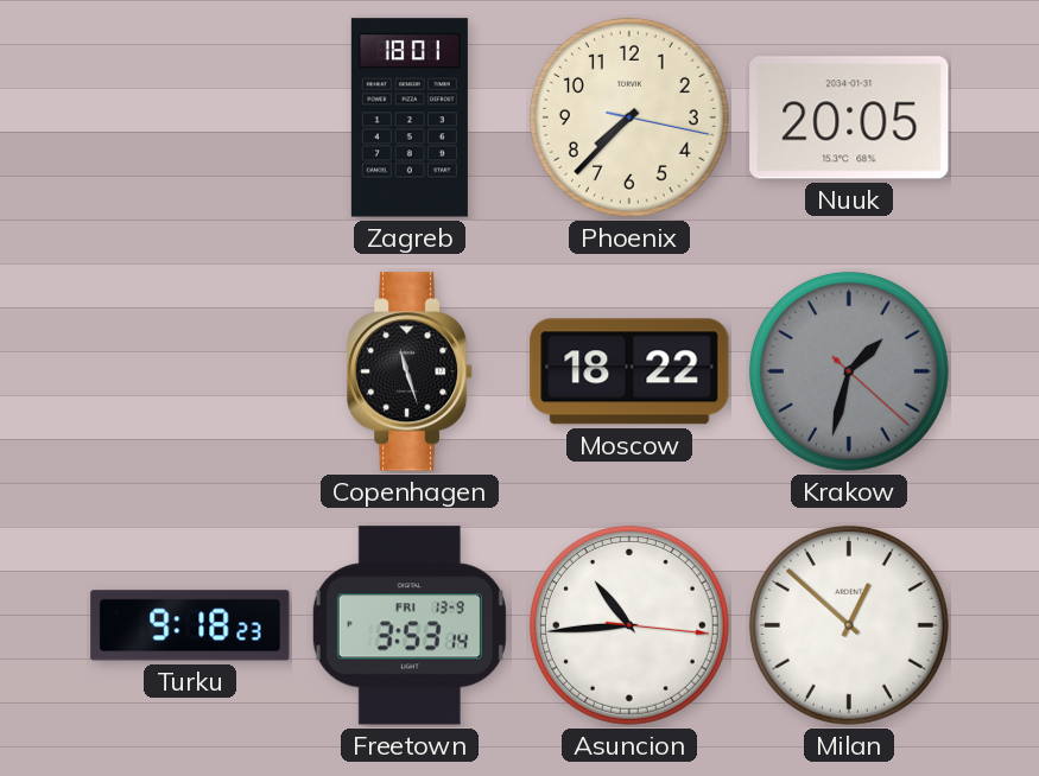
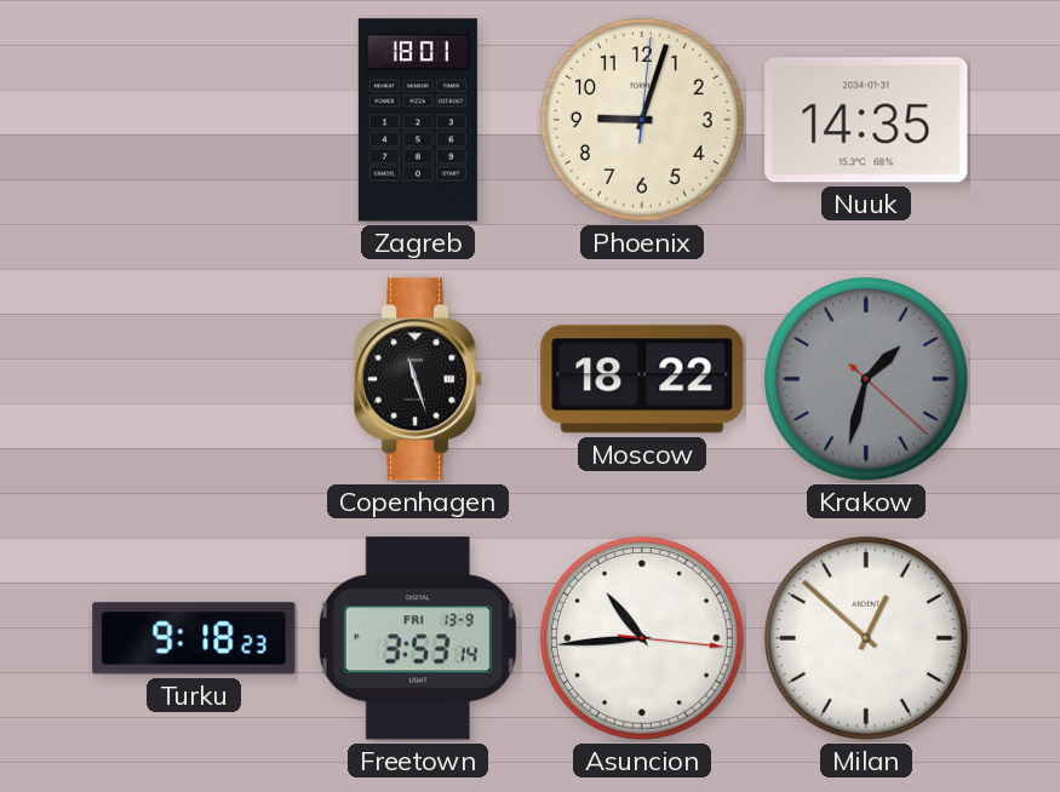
Phoenix: 7:37 -> 9:03
Nuuk: 20:05 -> 14:35
